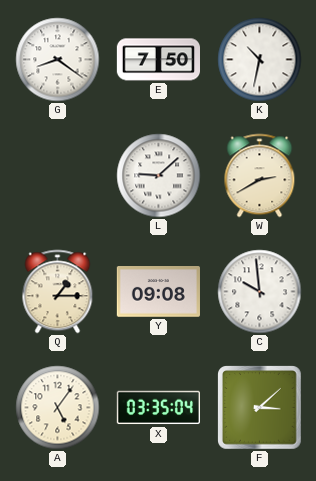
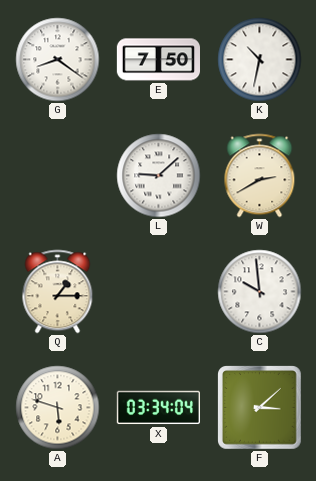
Y: 09:08 -> none
A: 5:06 -> 5:48
X: 03:35 -> 03:34
